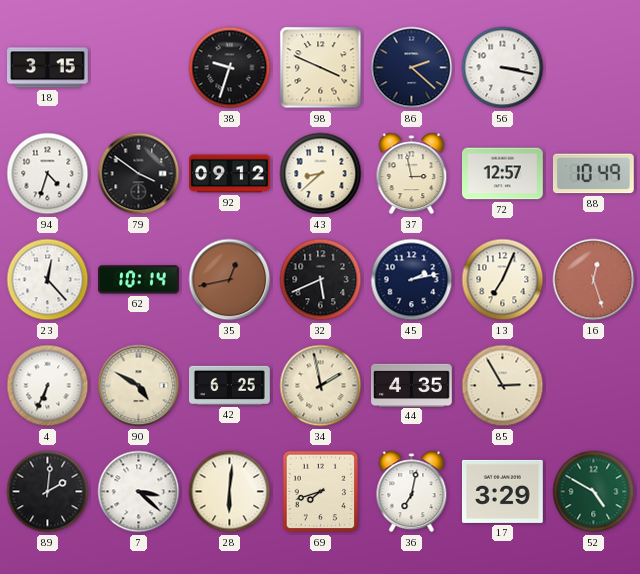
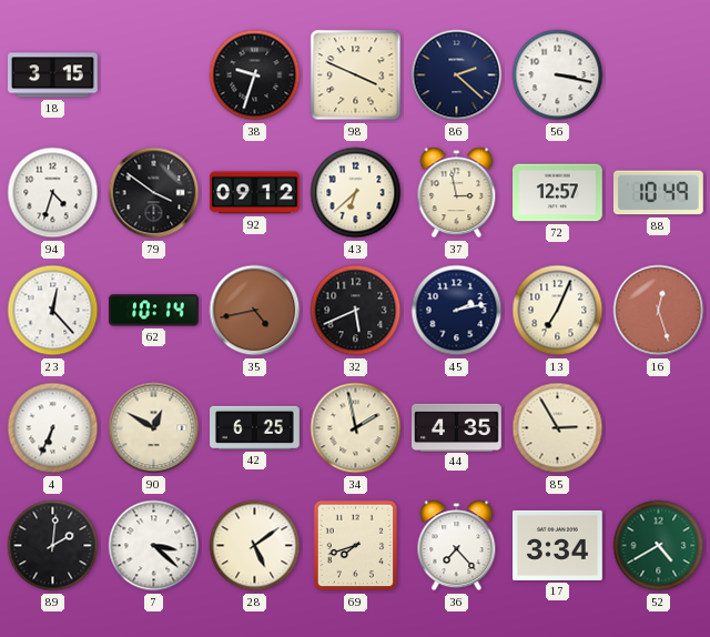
43: 8:38 -> 6:38
35: 12:43 -> 4:43
90: 4:50 -> 12:50
28: 6:01 -> 5:09
36: 7:02 -> 7:23
17: 3:29 -> 3:34
52: 4:50 -> 4:40
